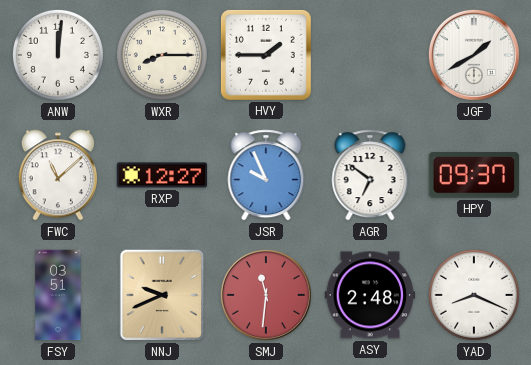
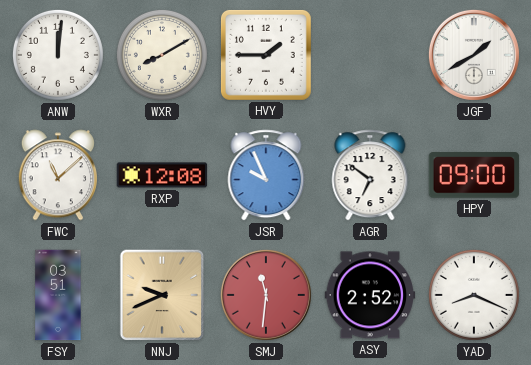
WXR: 8:15 -> 8:10
RXP: 12:27 -> 12:08
HPY: 09:37 -> 09:00
ASY: 2:48 -> 2:52
